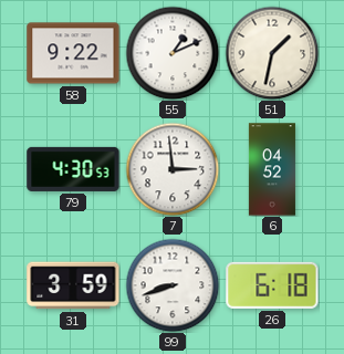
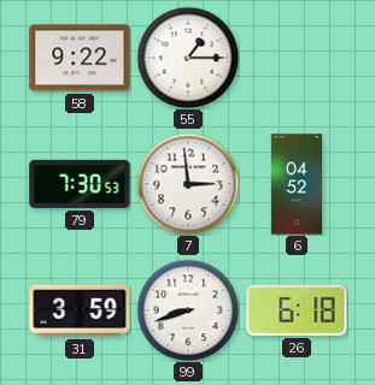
55: 1:11 -> 1:15
51: 1:32 -> none
79: 4:30 -> 7:30
